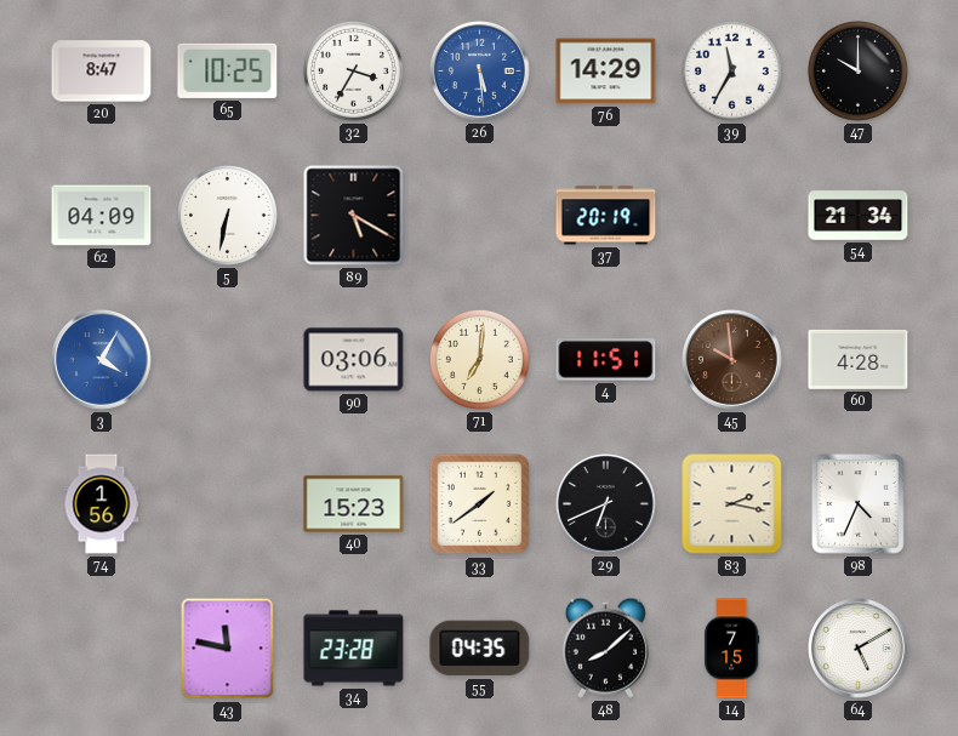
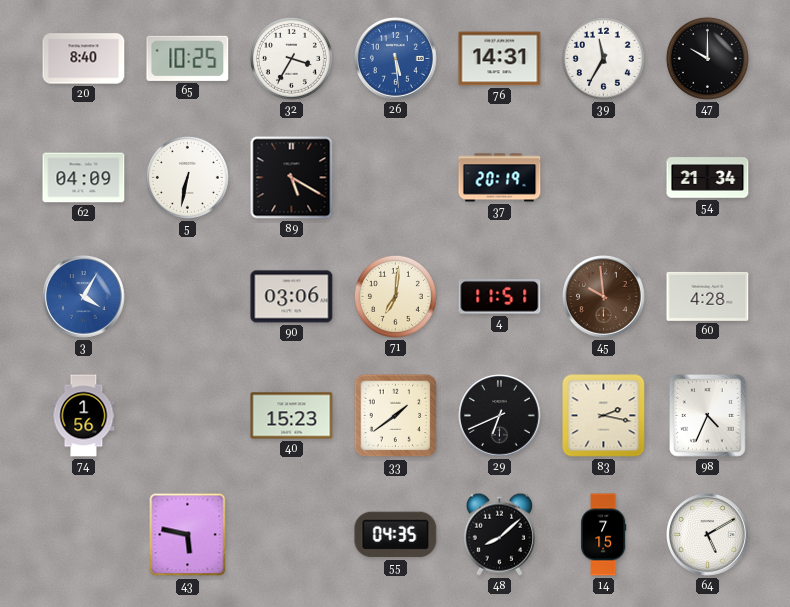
20: 8:47 -> 8:40
76: 14:29 -> 14:31
43: 11:47 -> 5:47
34: 23:28 -> none
